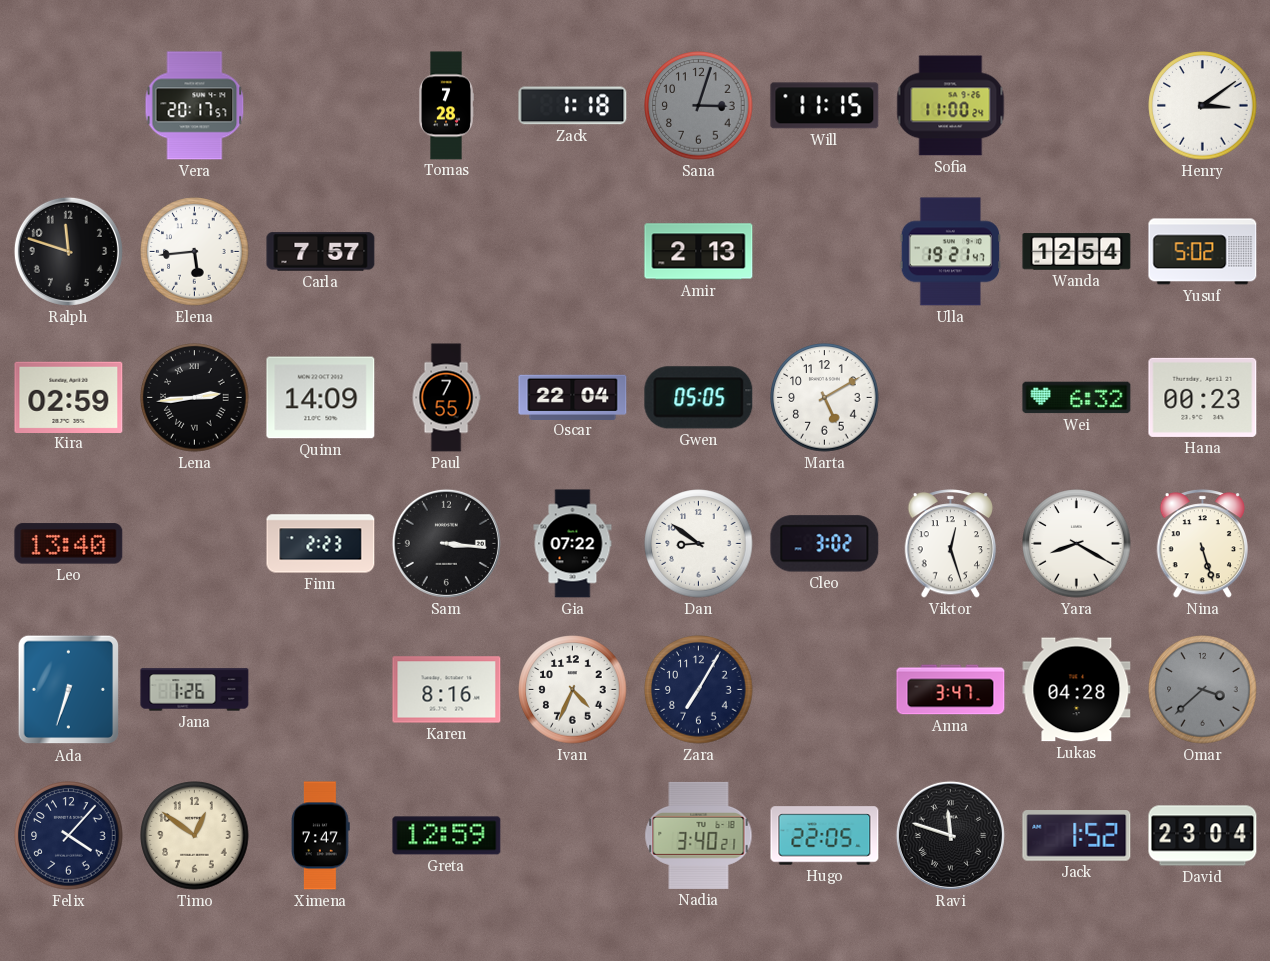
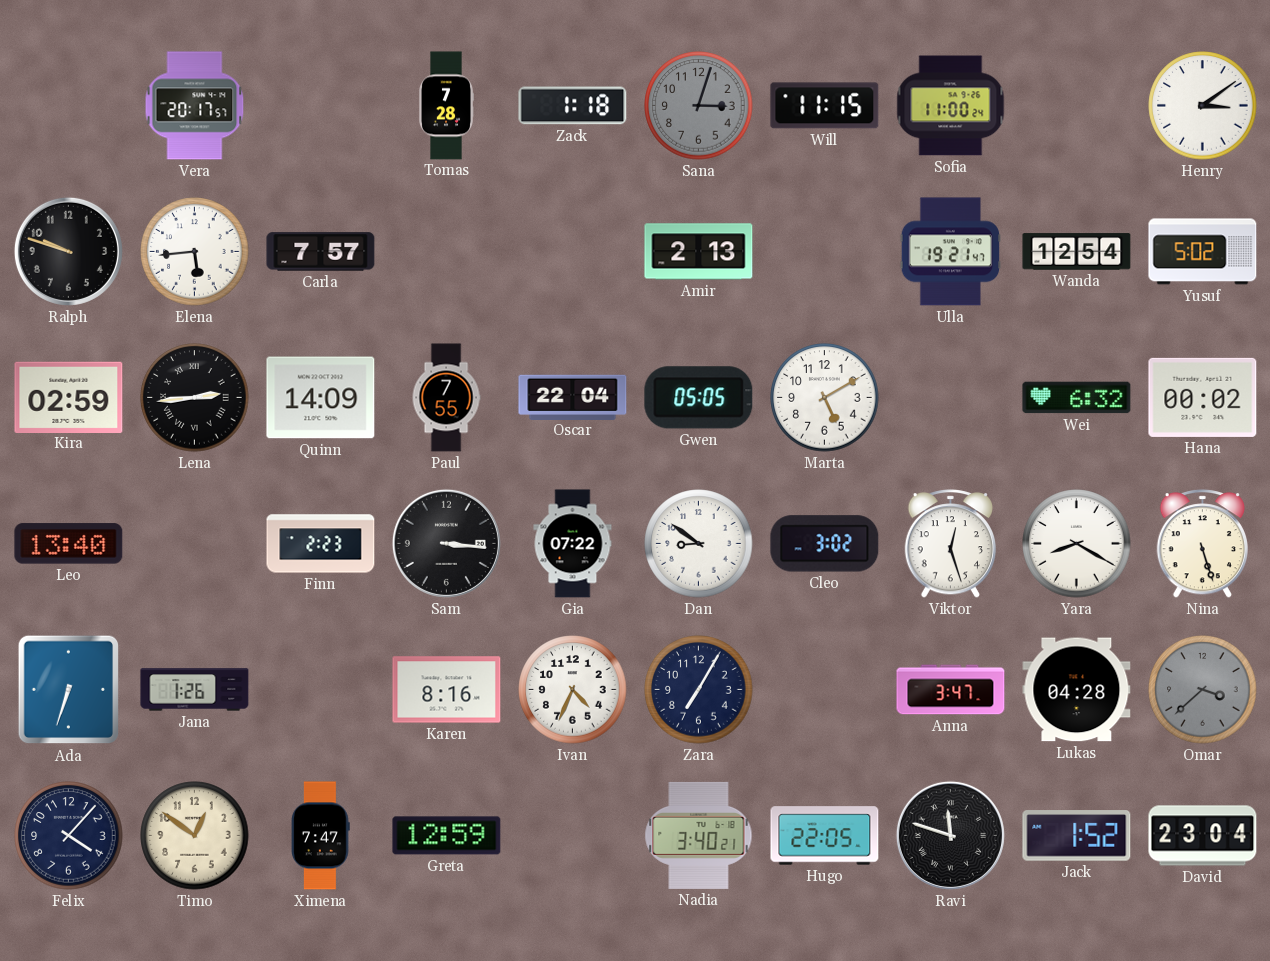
Ralph: 11:48 -> 9:48
Hana: 00:23 -> 00:02
